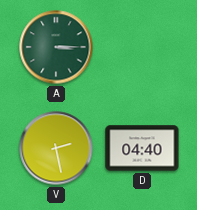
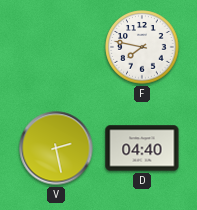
A: 3:15 -> none
F: none -> 7:47
